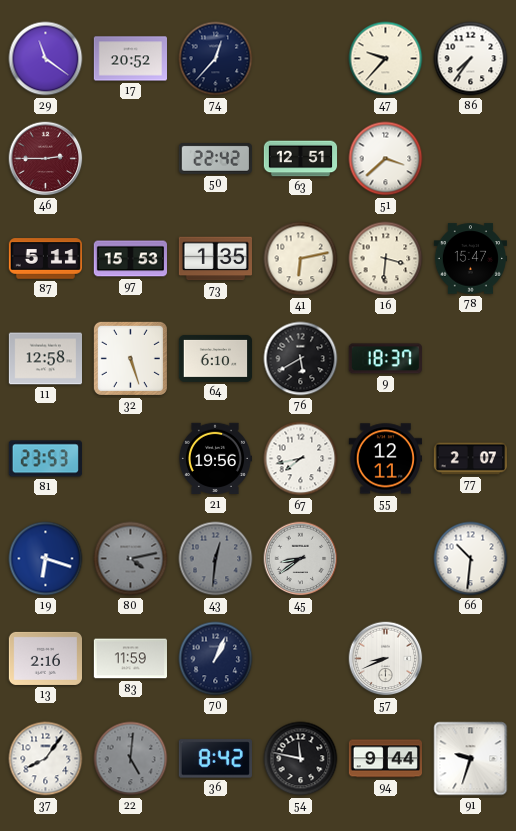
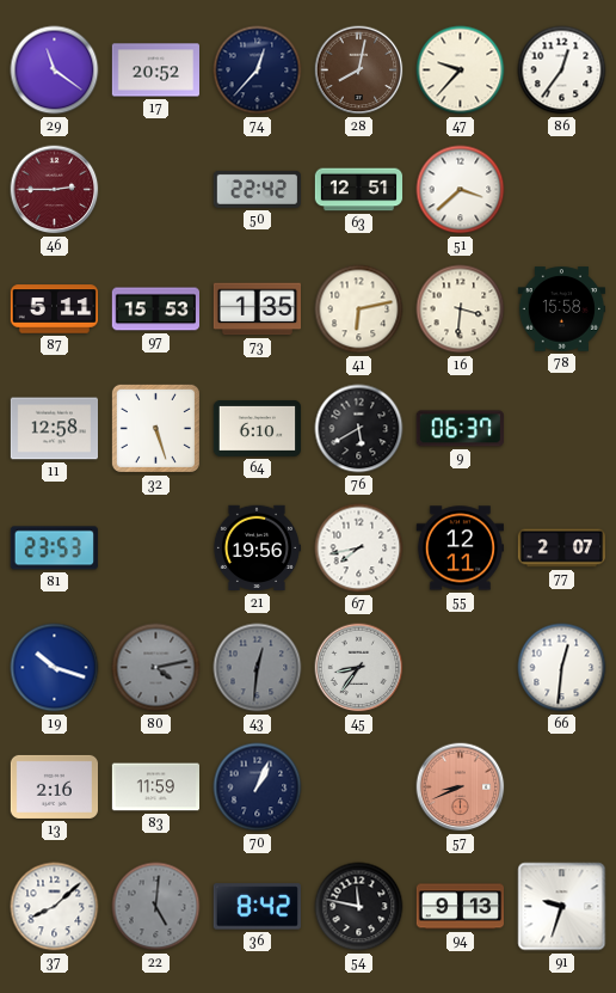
28: none -> 8:02
86: 7:36 -> 12:36
78: 15:47 -> 15:58
9: 18:37 -> 06:37
19: 6:18 -> 10:18
45: 8:39 -> 8:36
66: 10:31 -> 12:31
57 dial: white -> salmon
37: 8:06 -> 8:08
94: 9:44 -> 9:13
